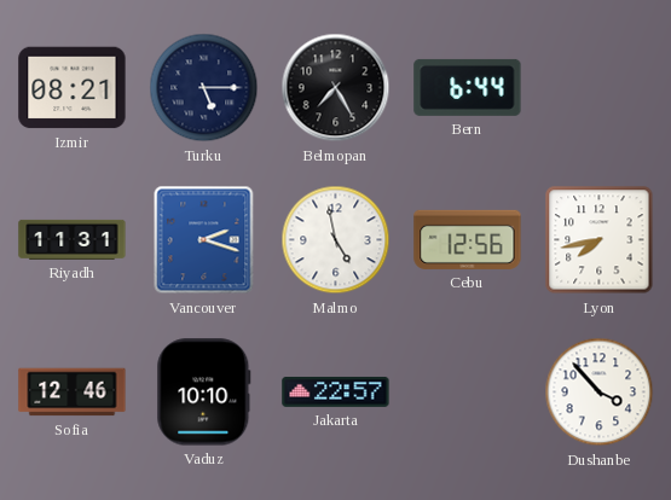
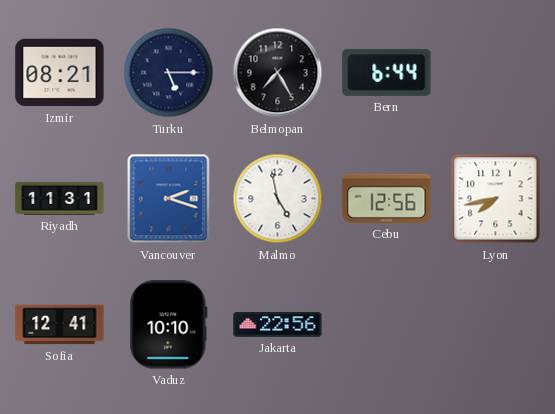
Sofia: 12:46 -> 12:41
Jakarta: 22:57 -> 22:56
Dushanbe: 3:53 -> none
